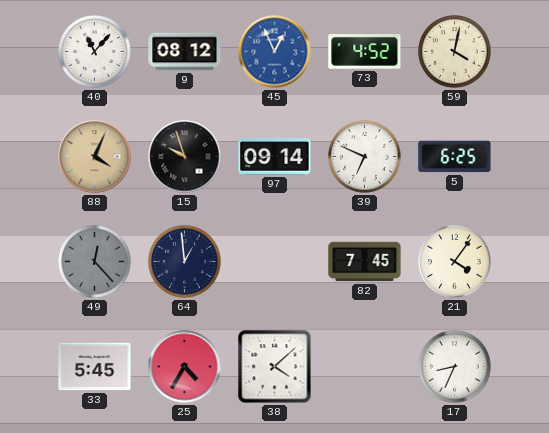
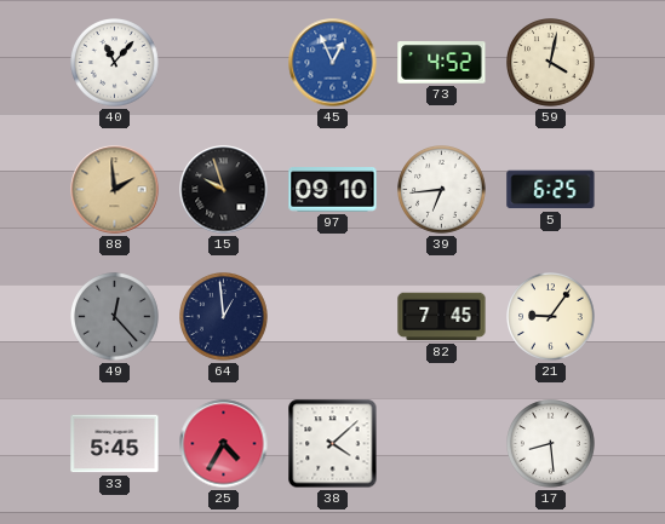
9: 08:12 -> none
88: 4:04 -> 1:59
97: 09:14 -> 09:10
39: 6:49 -> 6:44
21: 4:06 -> 9:06
17: 8:34 -> 8:29
